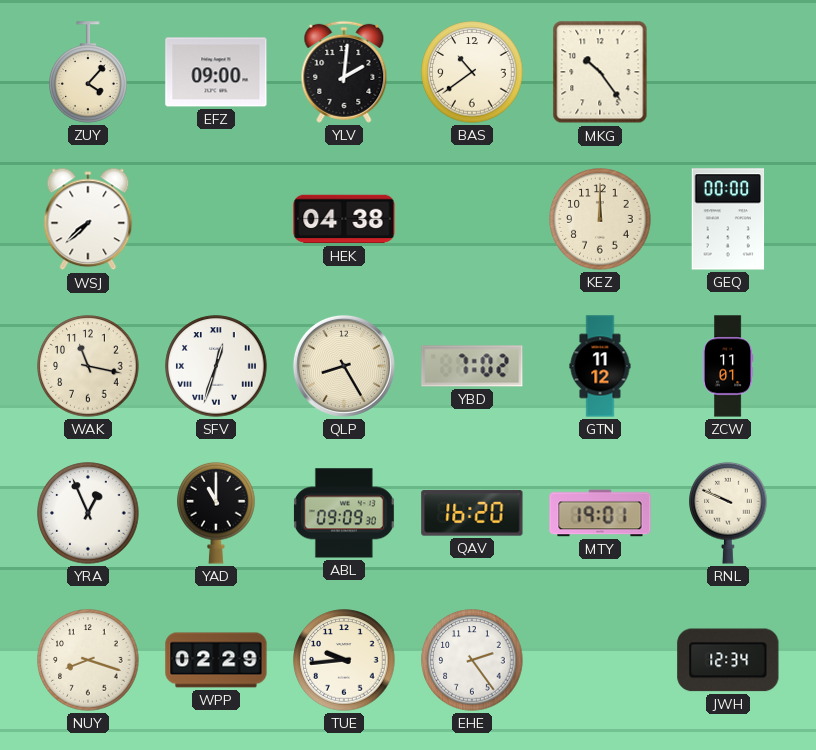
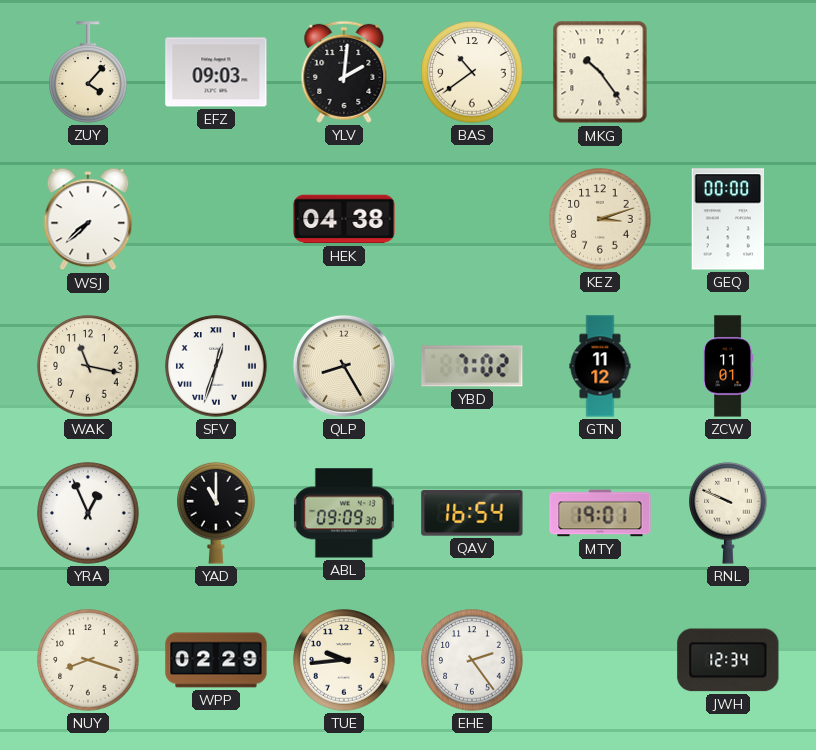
EFZ: 09:00 -> 09:03
KEZ: 12:00 -> 3:12
QAV: 16:20 -> 16:54
